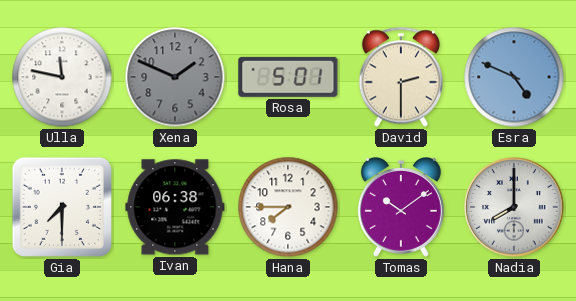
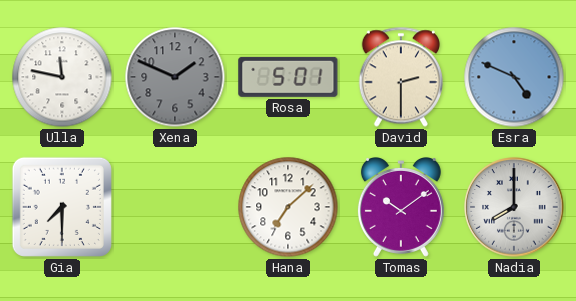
Ivan: 06:38 -> none
Hana: 7:45 -> 7:08
